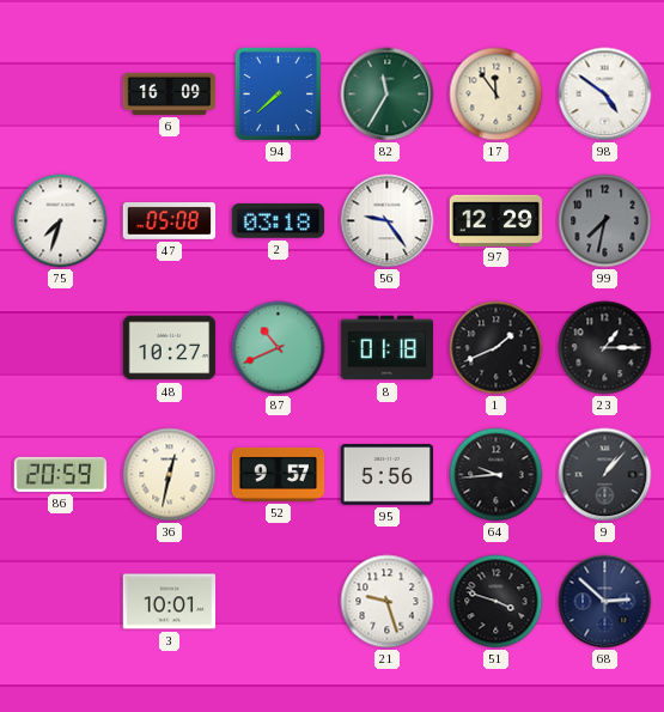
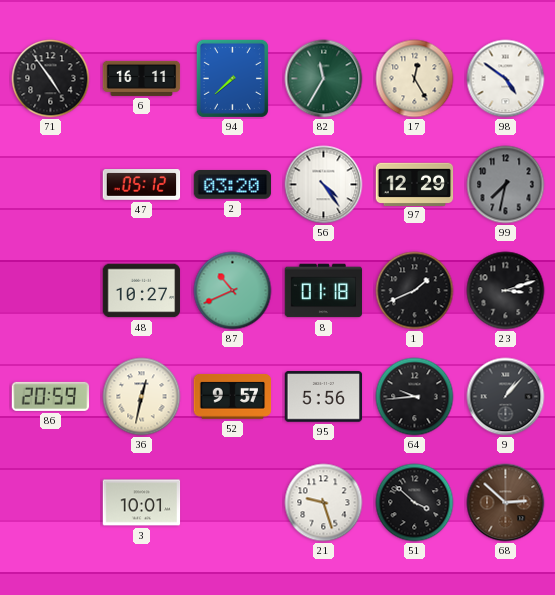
71: none -> 4:54
6: 16:09 -> 16:11
17: 11:54 -> 12:25
75: 7:33 -> none
47: 05:08 -> 05:12
2: 03:18 -> 03:20
56: 9:24 -> 4:24
23: 1:15 -> 3:12
51: 3:48 -> 3:52
68 dial: navy -> brown
